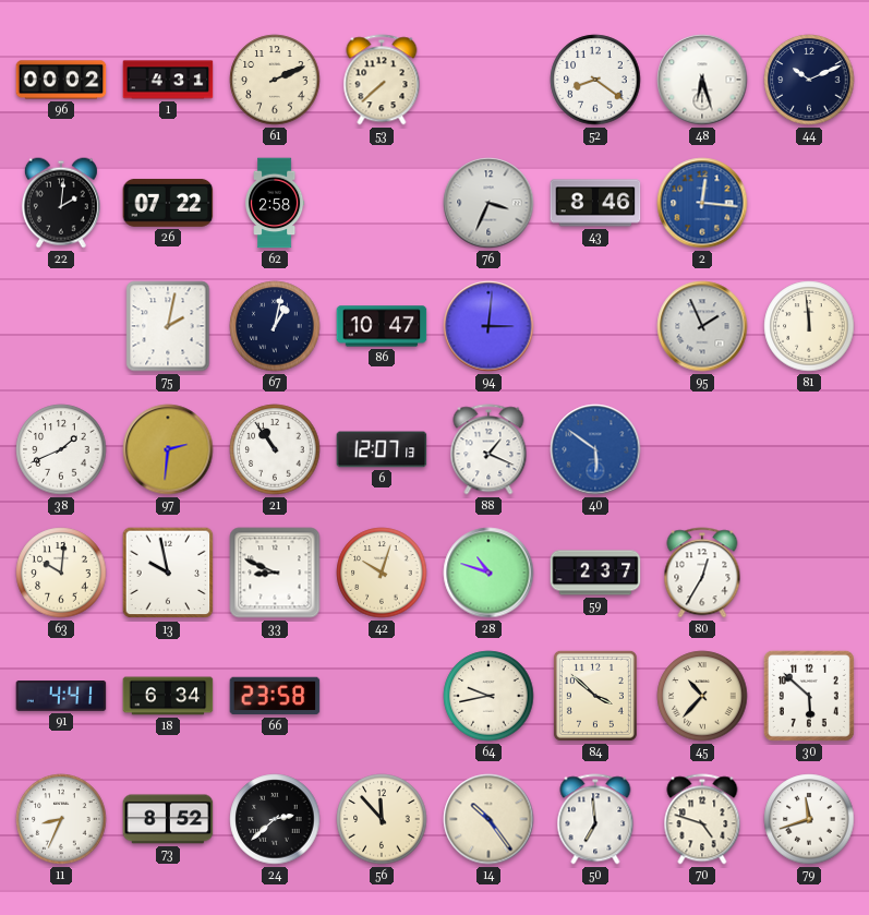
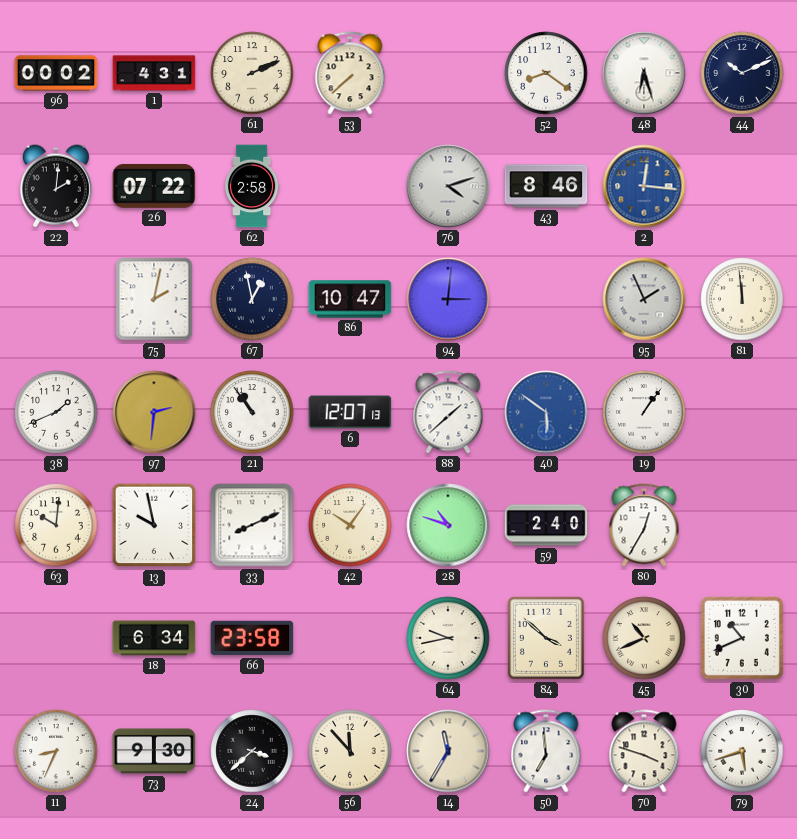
76: 3:34 -> 4:12
67: 1:02 -> 12:58
88: 1:19 -> 1:38
19: none -> 1:06
33: 8:49 -> 8:11
42: 10:03 -> 10:06
59: 2:37 -> 2:40
91: 4:41 -> none
45: 10:37 -> 10:41
30: 5:52 -> 10:41
73: 8:52 -> 9:30
24: 2:38 -> 3:38
14: 10:24 -> 11:35
70: 4:48 -> 3:48
79: 11:42 -> 5:42
